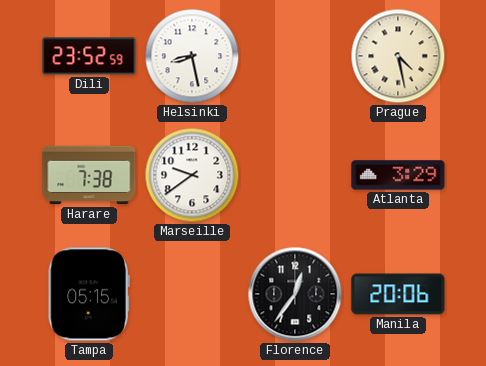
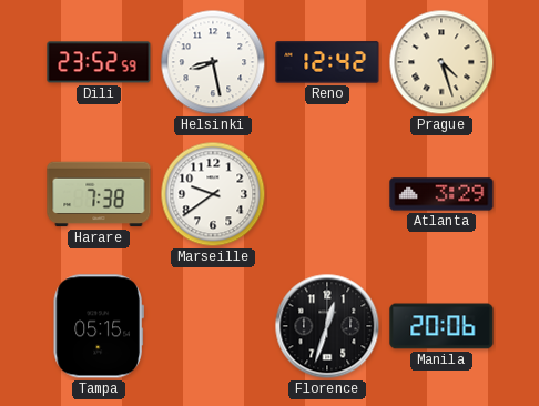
Reno: none -> 12:42
Prague: 4:28 -> 4:27
Florence: 12:36 -> 12:33
